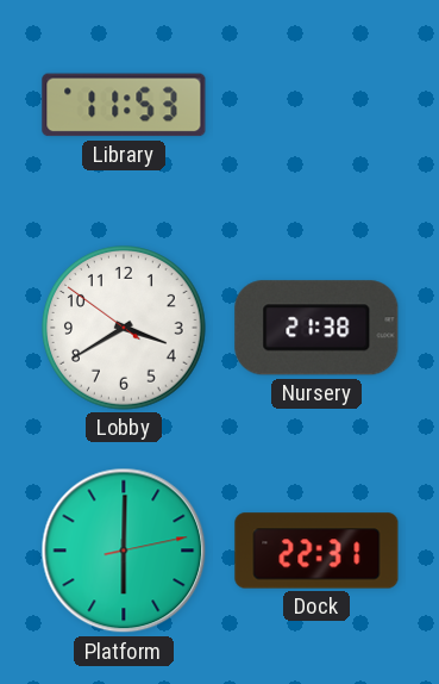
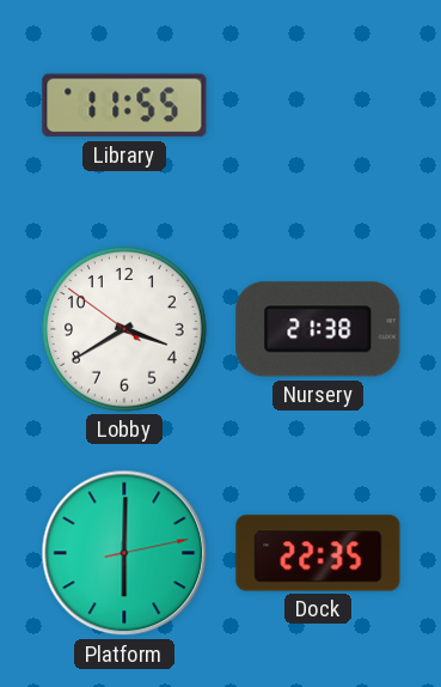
Library: 11:53 -> 11:55
Dock: 22:31 -> 22:35
